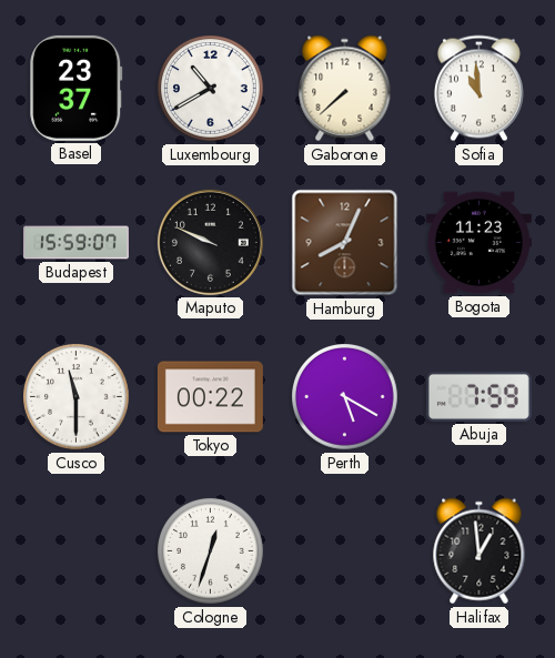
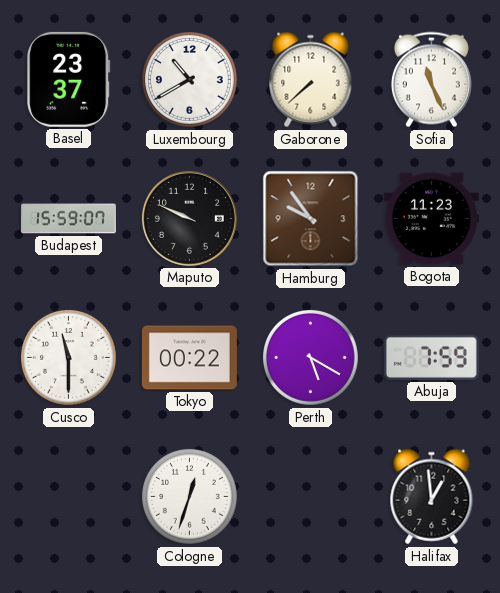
Sofia: 10:59 -> 11:26
Hamburg: 8:04 -> 9:54
